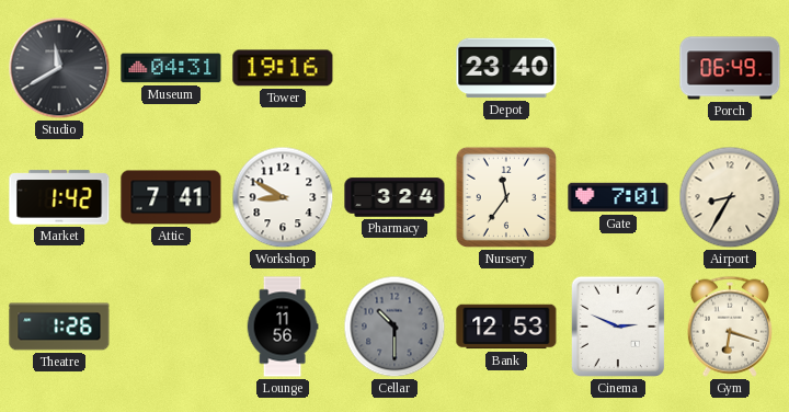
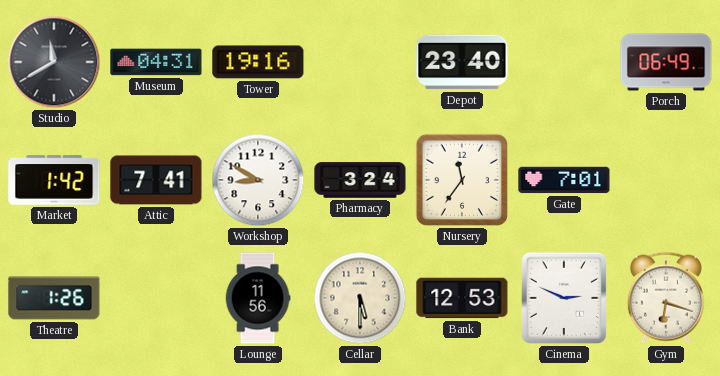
Airport: 8:35 -> none
Cellar: 10:30 -> 5:30
Cellar dial: grey -> cream
